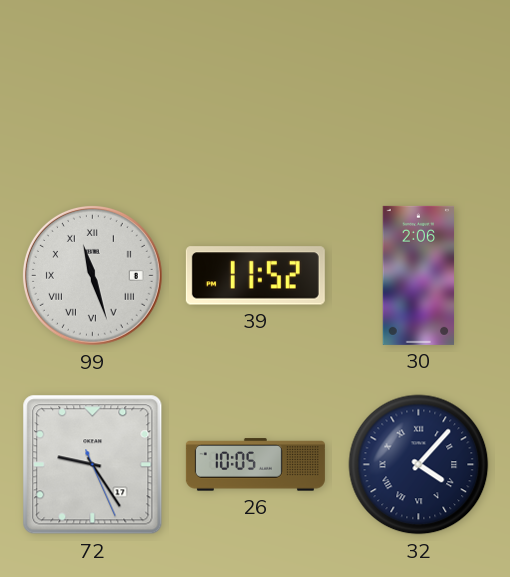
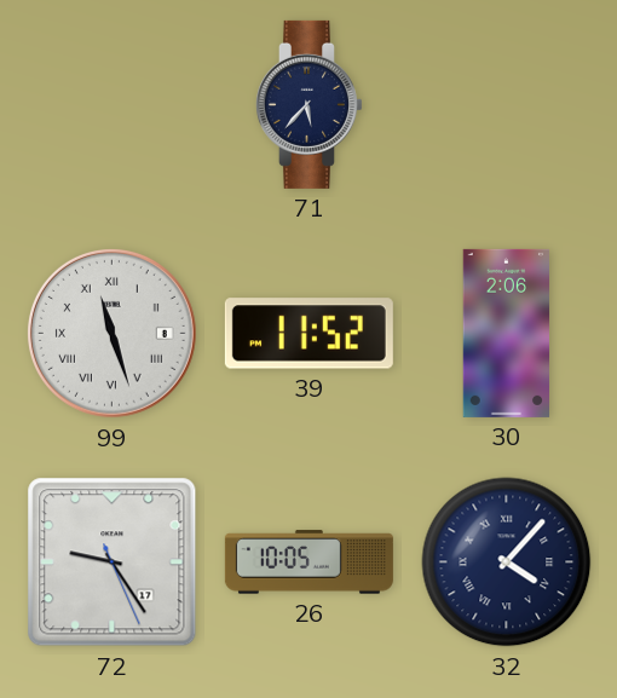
71: none -> 5:37
